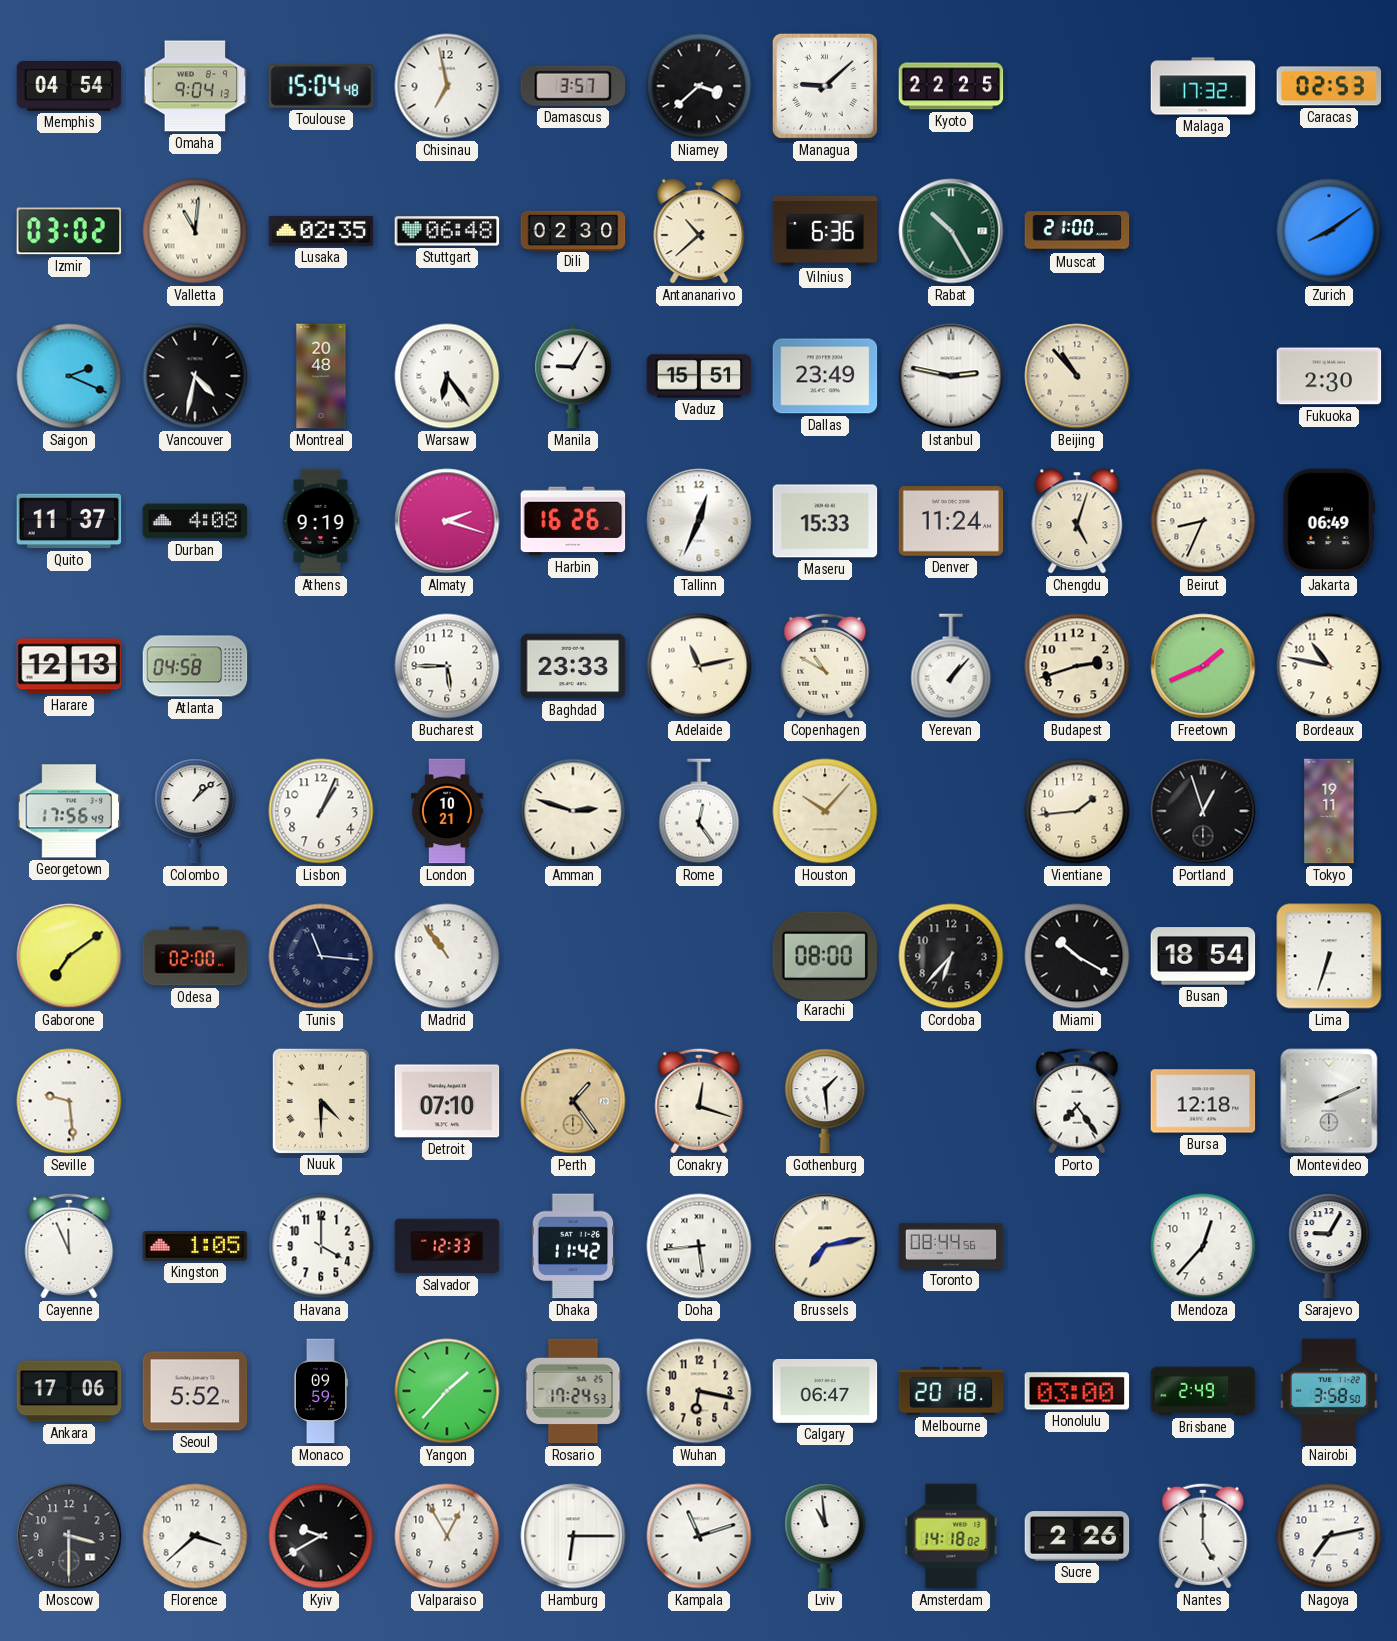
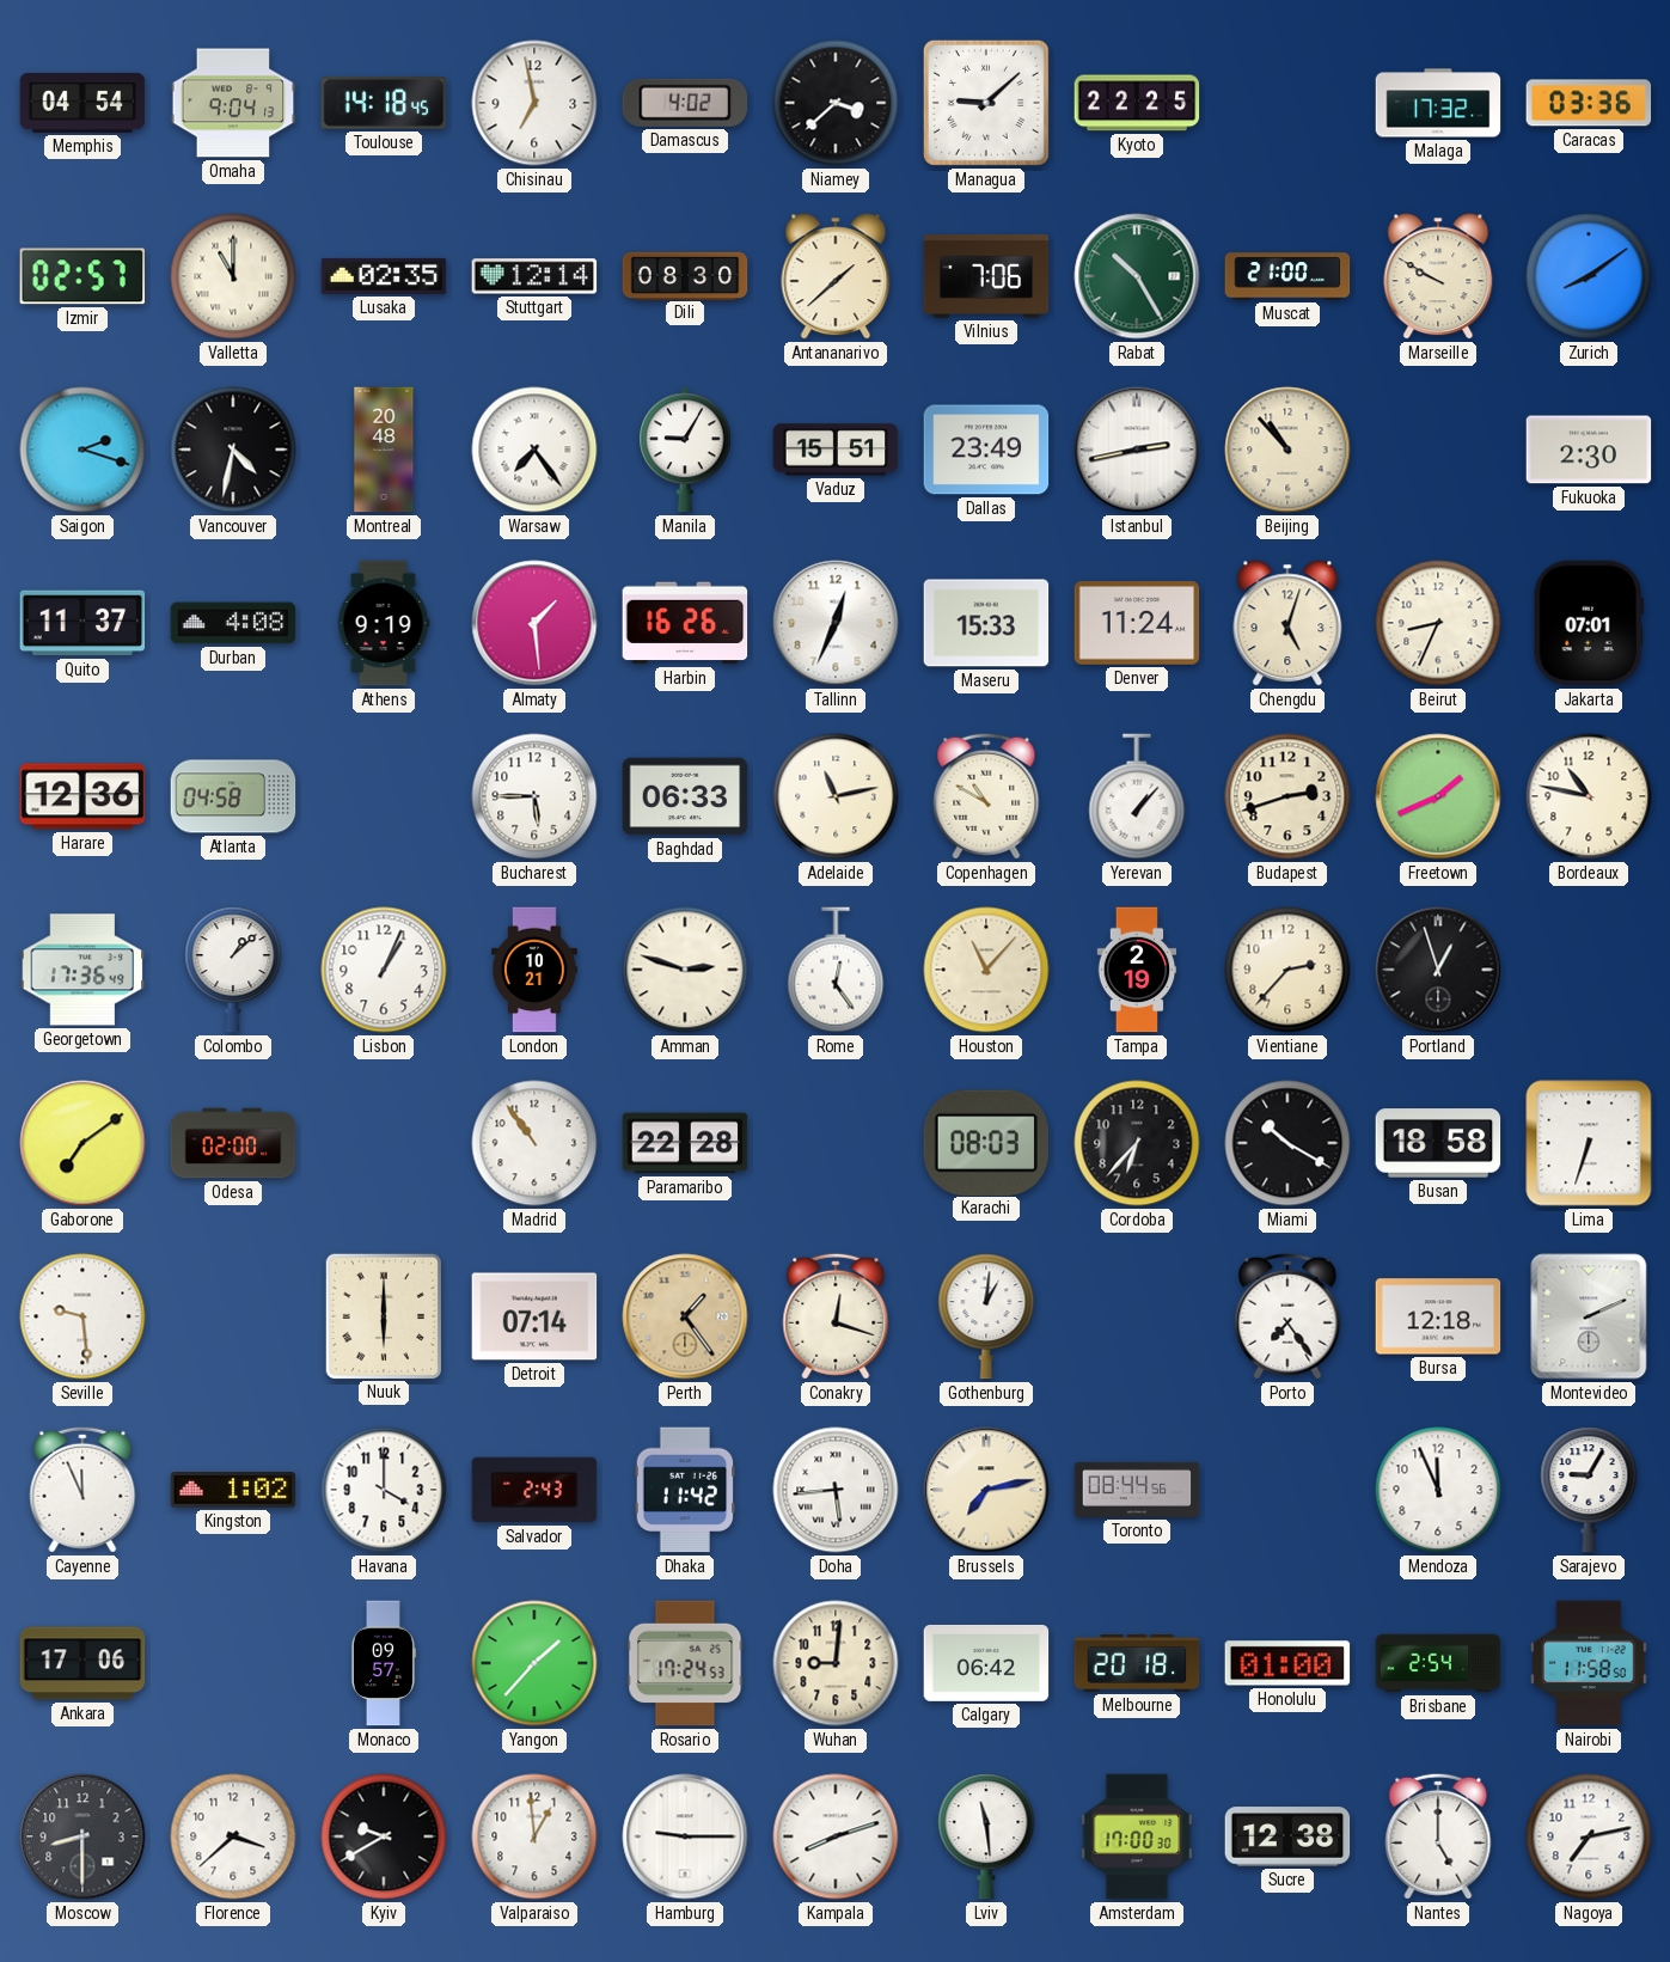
Toulouse: 15:04 -> 14:18
Damascus: 3:57 -> 4:02
Caracas: 02:53 -> 03:36
Izmir: 03:02 -> 02:57
Valletta: 11:01 -> 11:00
Stuttgart: 06:48 -> 12:14
Dili: 02:30 -> 08:30
Antananarivo: 10:38 -> 1:38
Vilnius: 6:36 -> 7:06
Marseille: none -> 9:50
Saigon: 2:19 -> 2:18
Warsaw: 6:24 -> 7:24
Istanbul: 2:47 -> 2:43
Almaty: 2:18 -> 1:29
Jakarta: 06:49 -> 07:01
Harare: 12:13 -> 12:36
Baghdad: 23:33 -> 06:33
Georgetown: 17:56 -> 17:36
Houston: 10:07 -> 11:07
Tampa: none -> 2:19
Vientiane: 1:44 -> 2:37
Tokyo: 19:11 -> none
Tunis: 11:16 -> none
Paramaribo: none -> 22:28
Karachi: 08:00 -> 08:03
Busan: 18:54 -> 18:58
Nuuk: 4:30 -> 6:00
Detroit: 07:10 -> 07:14
Gothenburg: 1:29 -> 1:01
Kingston: 1:05 -> 1:02
Salvador: 12:33 -> 2:43
Mendoza: 12:37 -> 11:56
Seoul: 5:52 -> none
Monaco: 09:59 -> 09:57
Wuhan: 6:17 -> 9:01
Calgary: 06:47 -> 06:42
Honolulu: 03:00 -> 01:00
Brisbane: 2:49 -> 2:54
Nairobi: 3:58 -> 11:58
Moscow: 3:30 -> 8:30
Valparaiso: 12:55 -> 12:59
Hamburg: 6:15 -> 9:15
Kampala: 11:12 -> 8:12
Lviv: 10:59 -> 11:29
Amsterdam: 14:18 -> 17:00
Sucre: 2:26 -> 12:38
